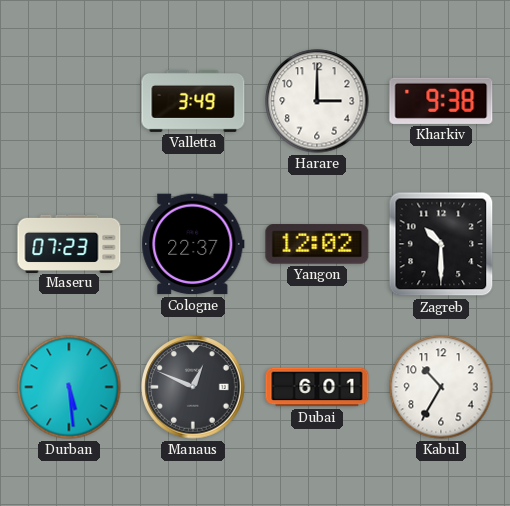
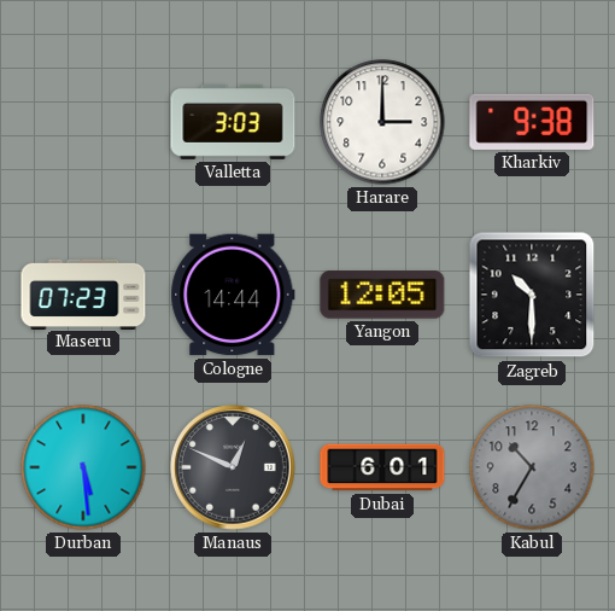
Valletta: 3:49 -> 3:03
Cologne: 22:37 -> 14:44
Yangon: 12:02 -> 12:05
Kabul dial: white -> grey
